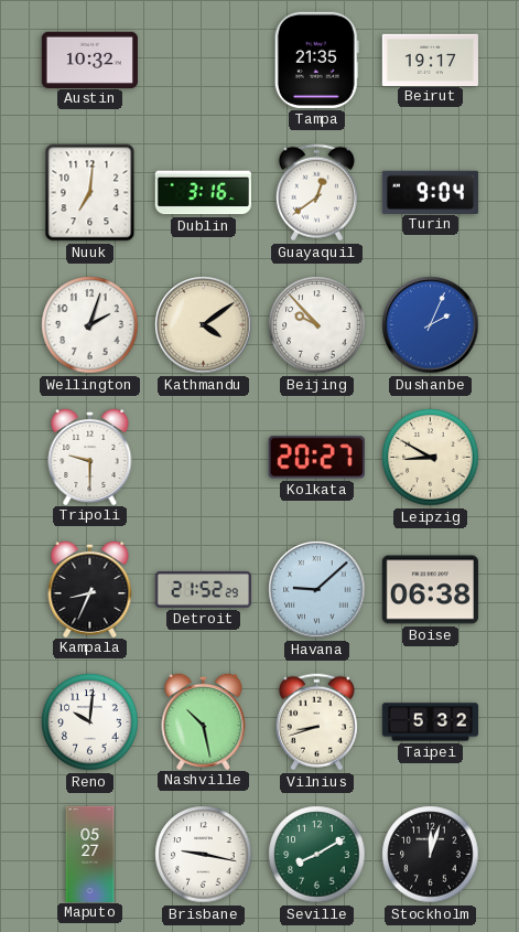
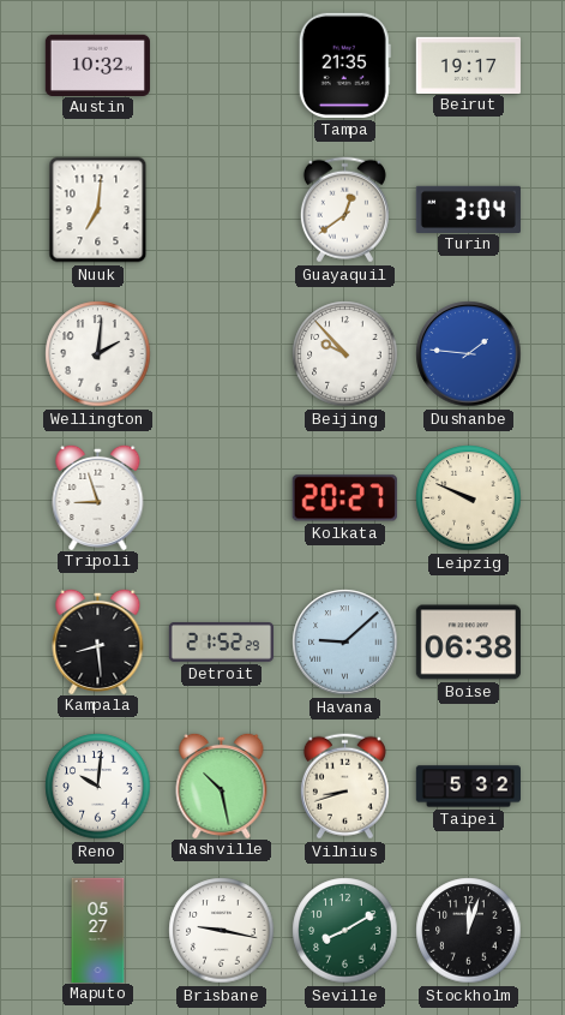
Dublin: 3:16 -> none
Turin: 9:04 -> 3:04
Wellington: 2:03 -> 2:01
Kathmandu: 4:09 -> none
Dushanbe: 2:04 -> 1:46
Tripoli: 9:30 -> 8:57
Leipzig: 8:50 -> 9:49
Kampala: 8:34 -> 8:29
